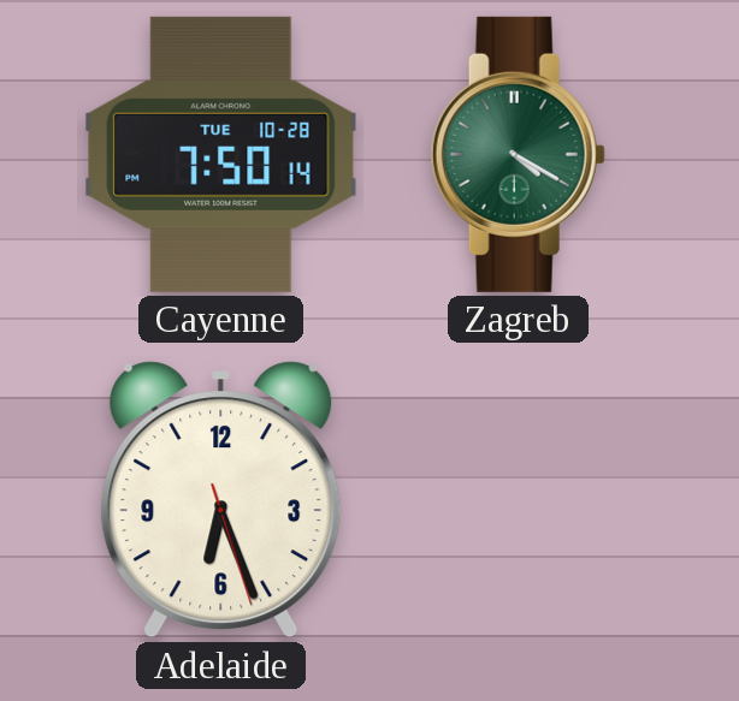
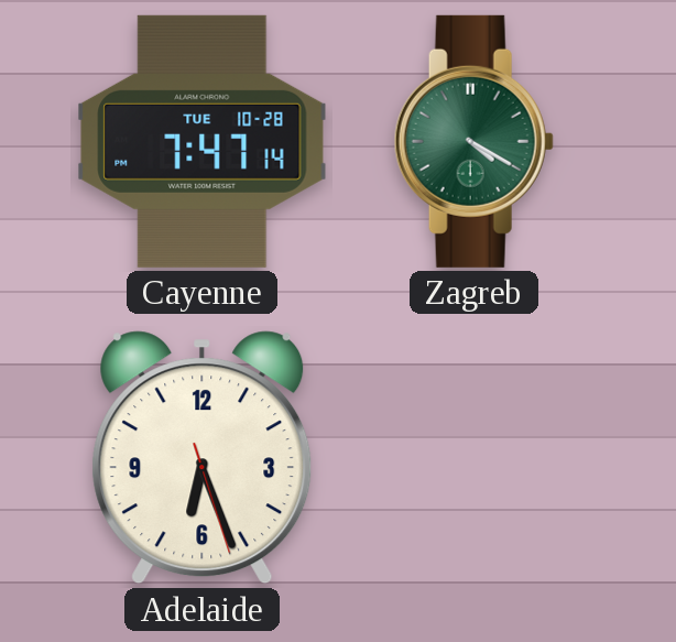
Cayenne: 7:50 -> 7:47
